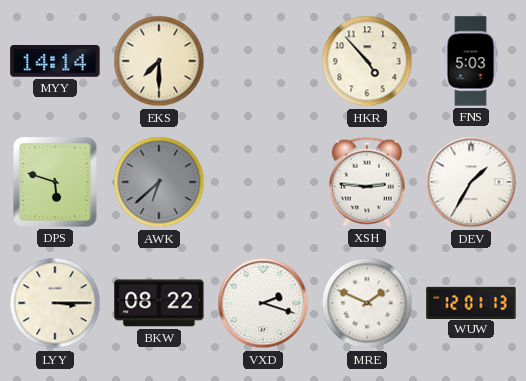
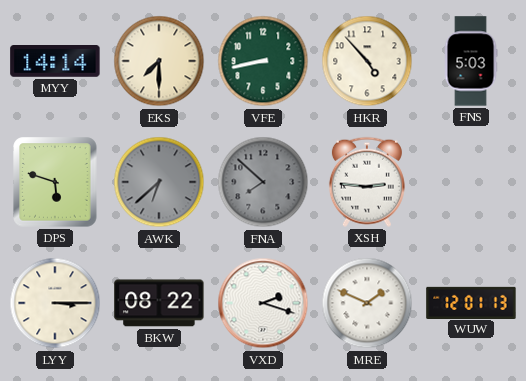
VFE: none -> 8:43
FNA: none -> 7:52
DEV: 1:35 -> none
